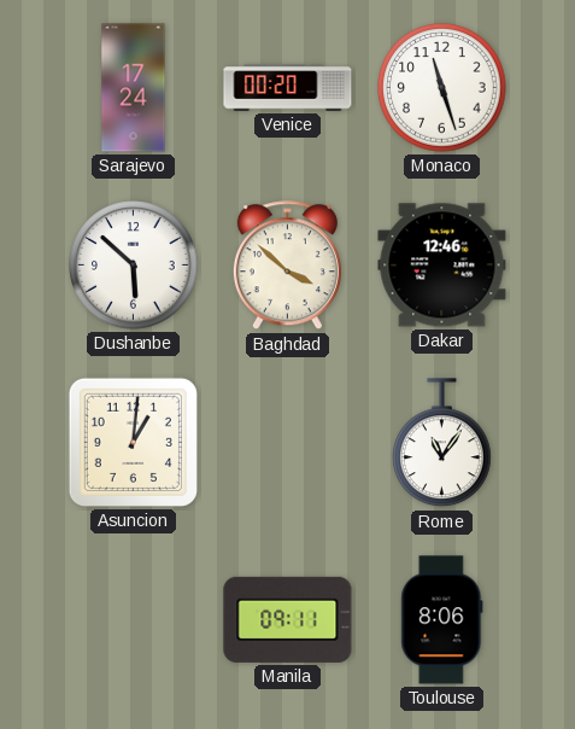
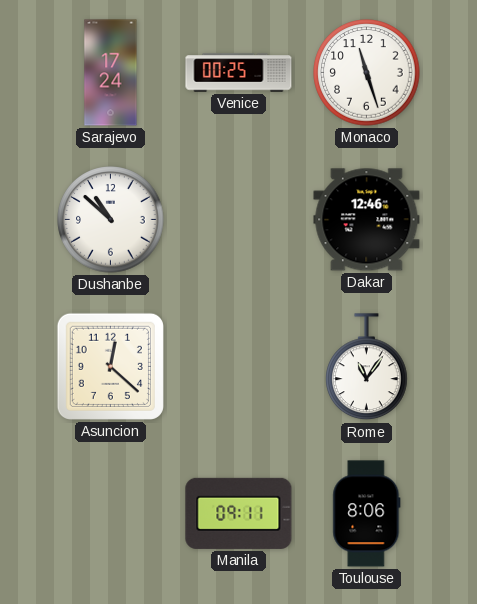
Venice: 00:20 -> 00:25
Dushanbe: 5:52 -> 10:52
Baghdad: 3:52 -> none
Asuncion: 1:01 -> 12:22
